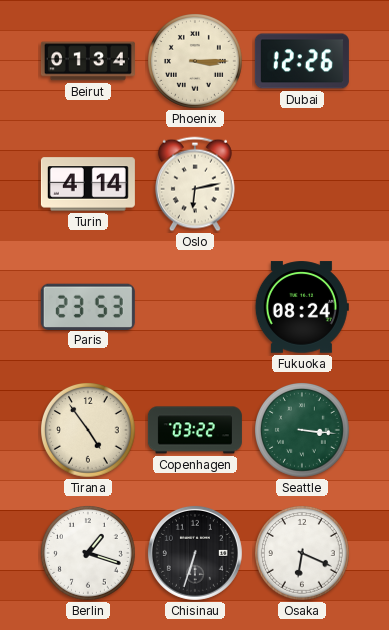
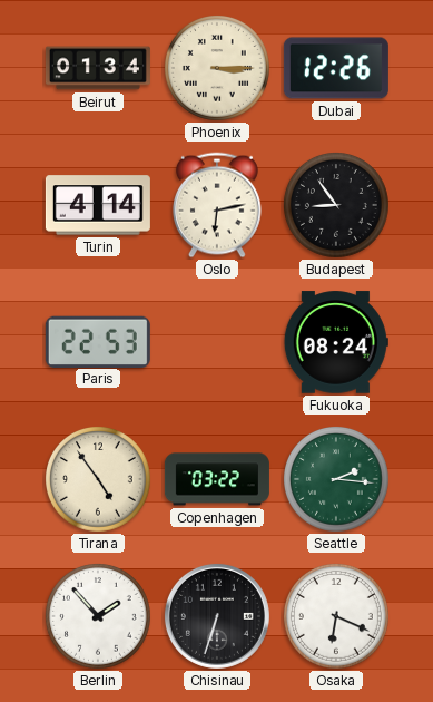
Budapest: none -> 8:54
Paris: 23:53 -> 22:53
Seattle: 3:16 -> 2:16
Berlin: 1:18 -> 1:53
